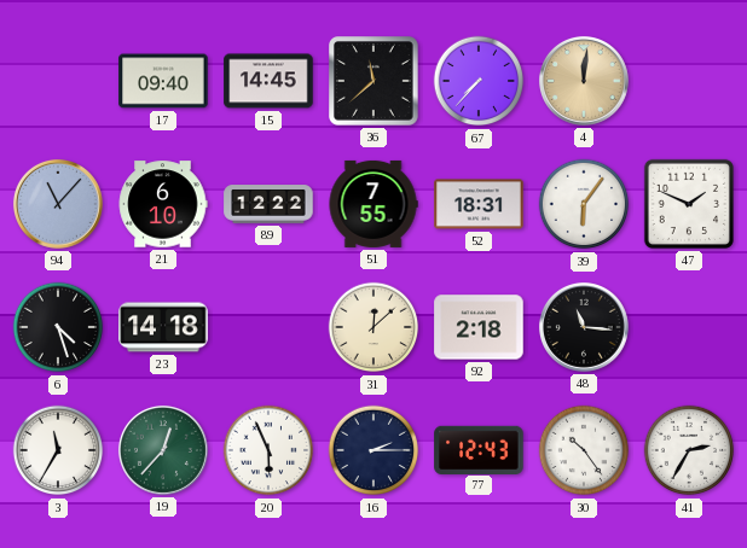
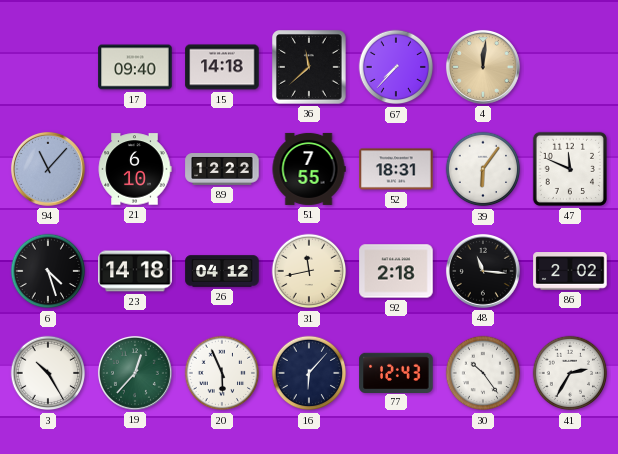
15: 14:45 -> 14:18
47: 1:49 -> 11:49
26: none -> 04:12
31: 12:08 -> 11:43
86: none -> 2:02
3: 11:35 -> 10:25
16: 2:15 -> 6:07
